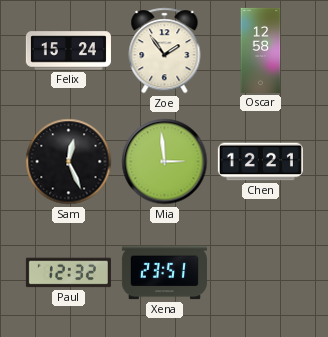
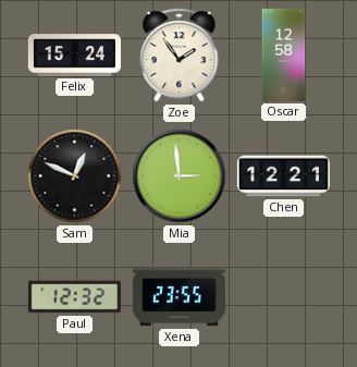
Sam: 12:26 -> 12:49
Xena: 23:51 -> 23:55
